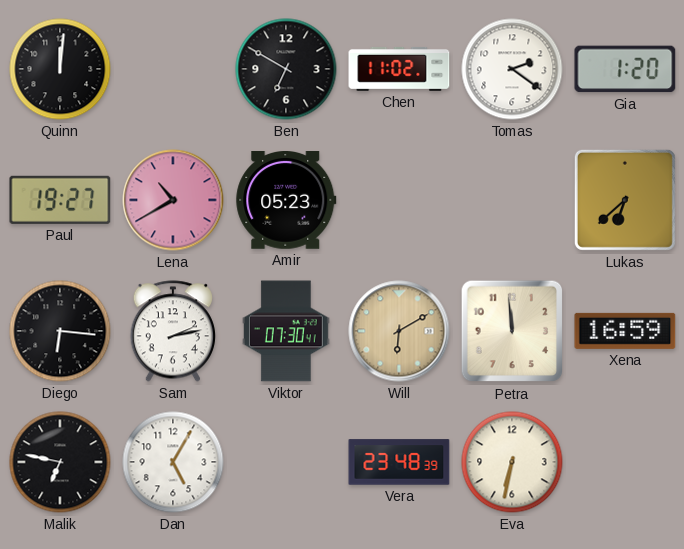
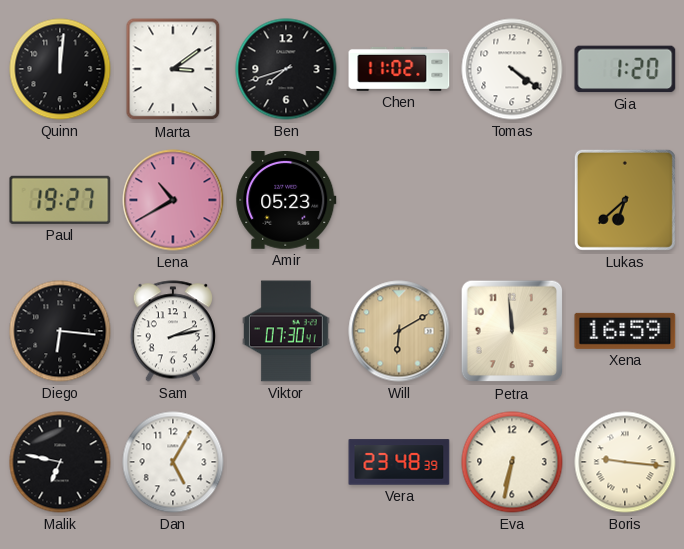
Marta: none -> 3:09
Ben: 6:50 -> 7:42
Tomas: 2:21 -> 4:21
Boris: none -> 9:16
